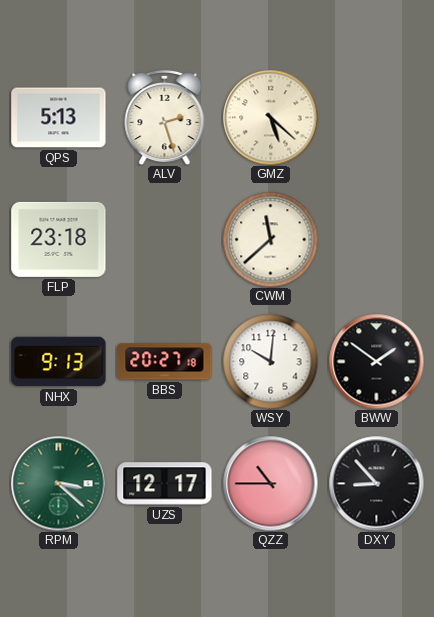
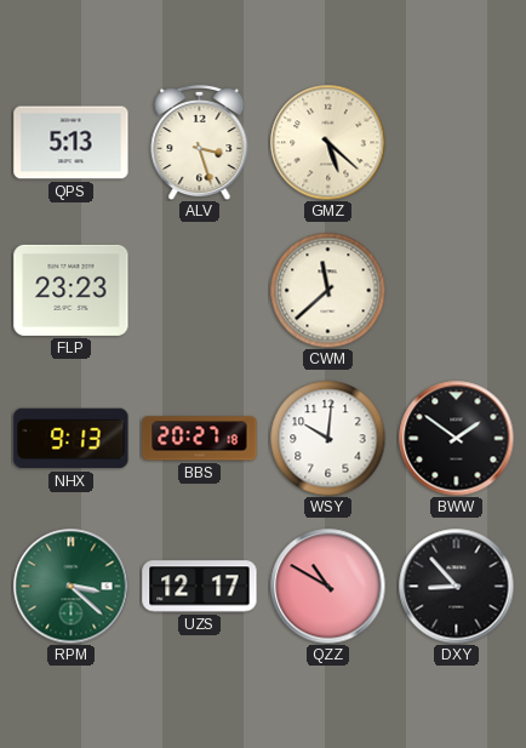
ALV: 2:27 -> 3:27
FLP: 23:18 -> 23:23
QZZ: 10:45 -> 10:50
